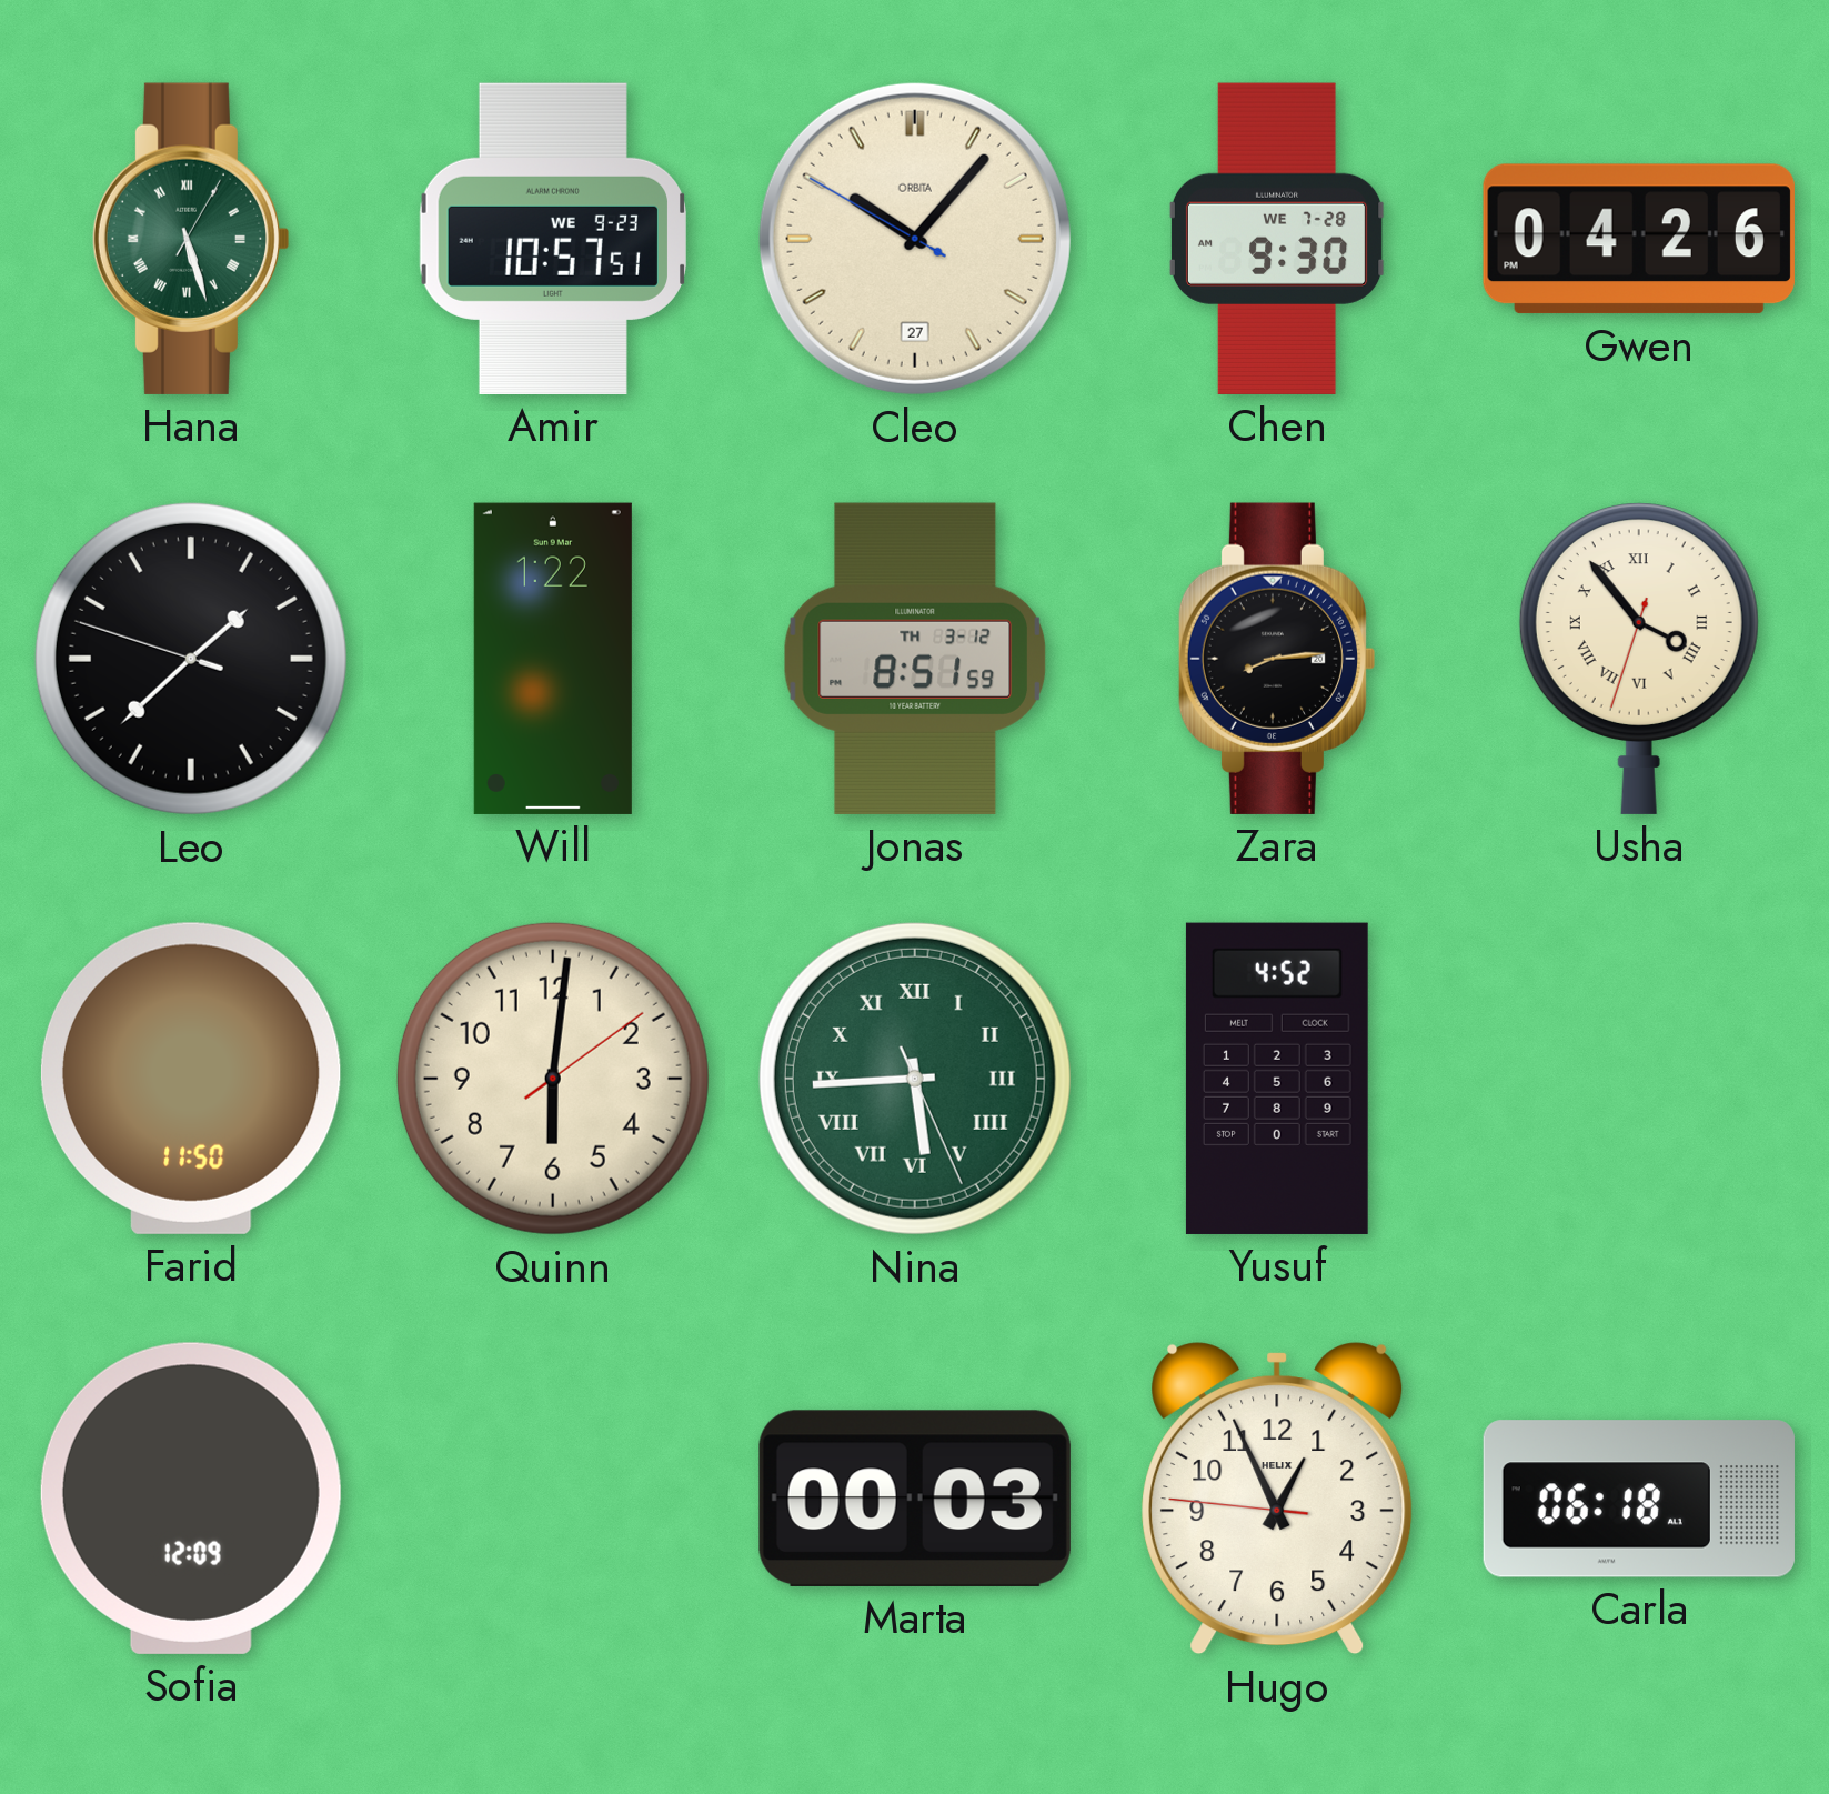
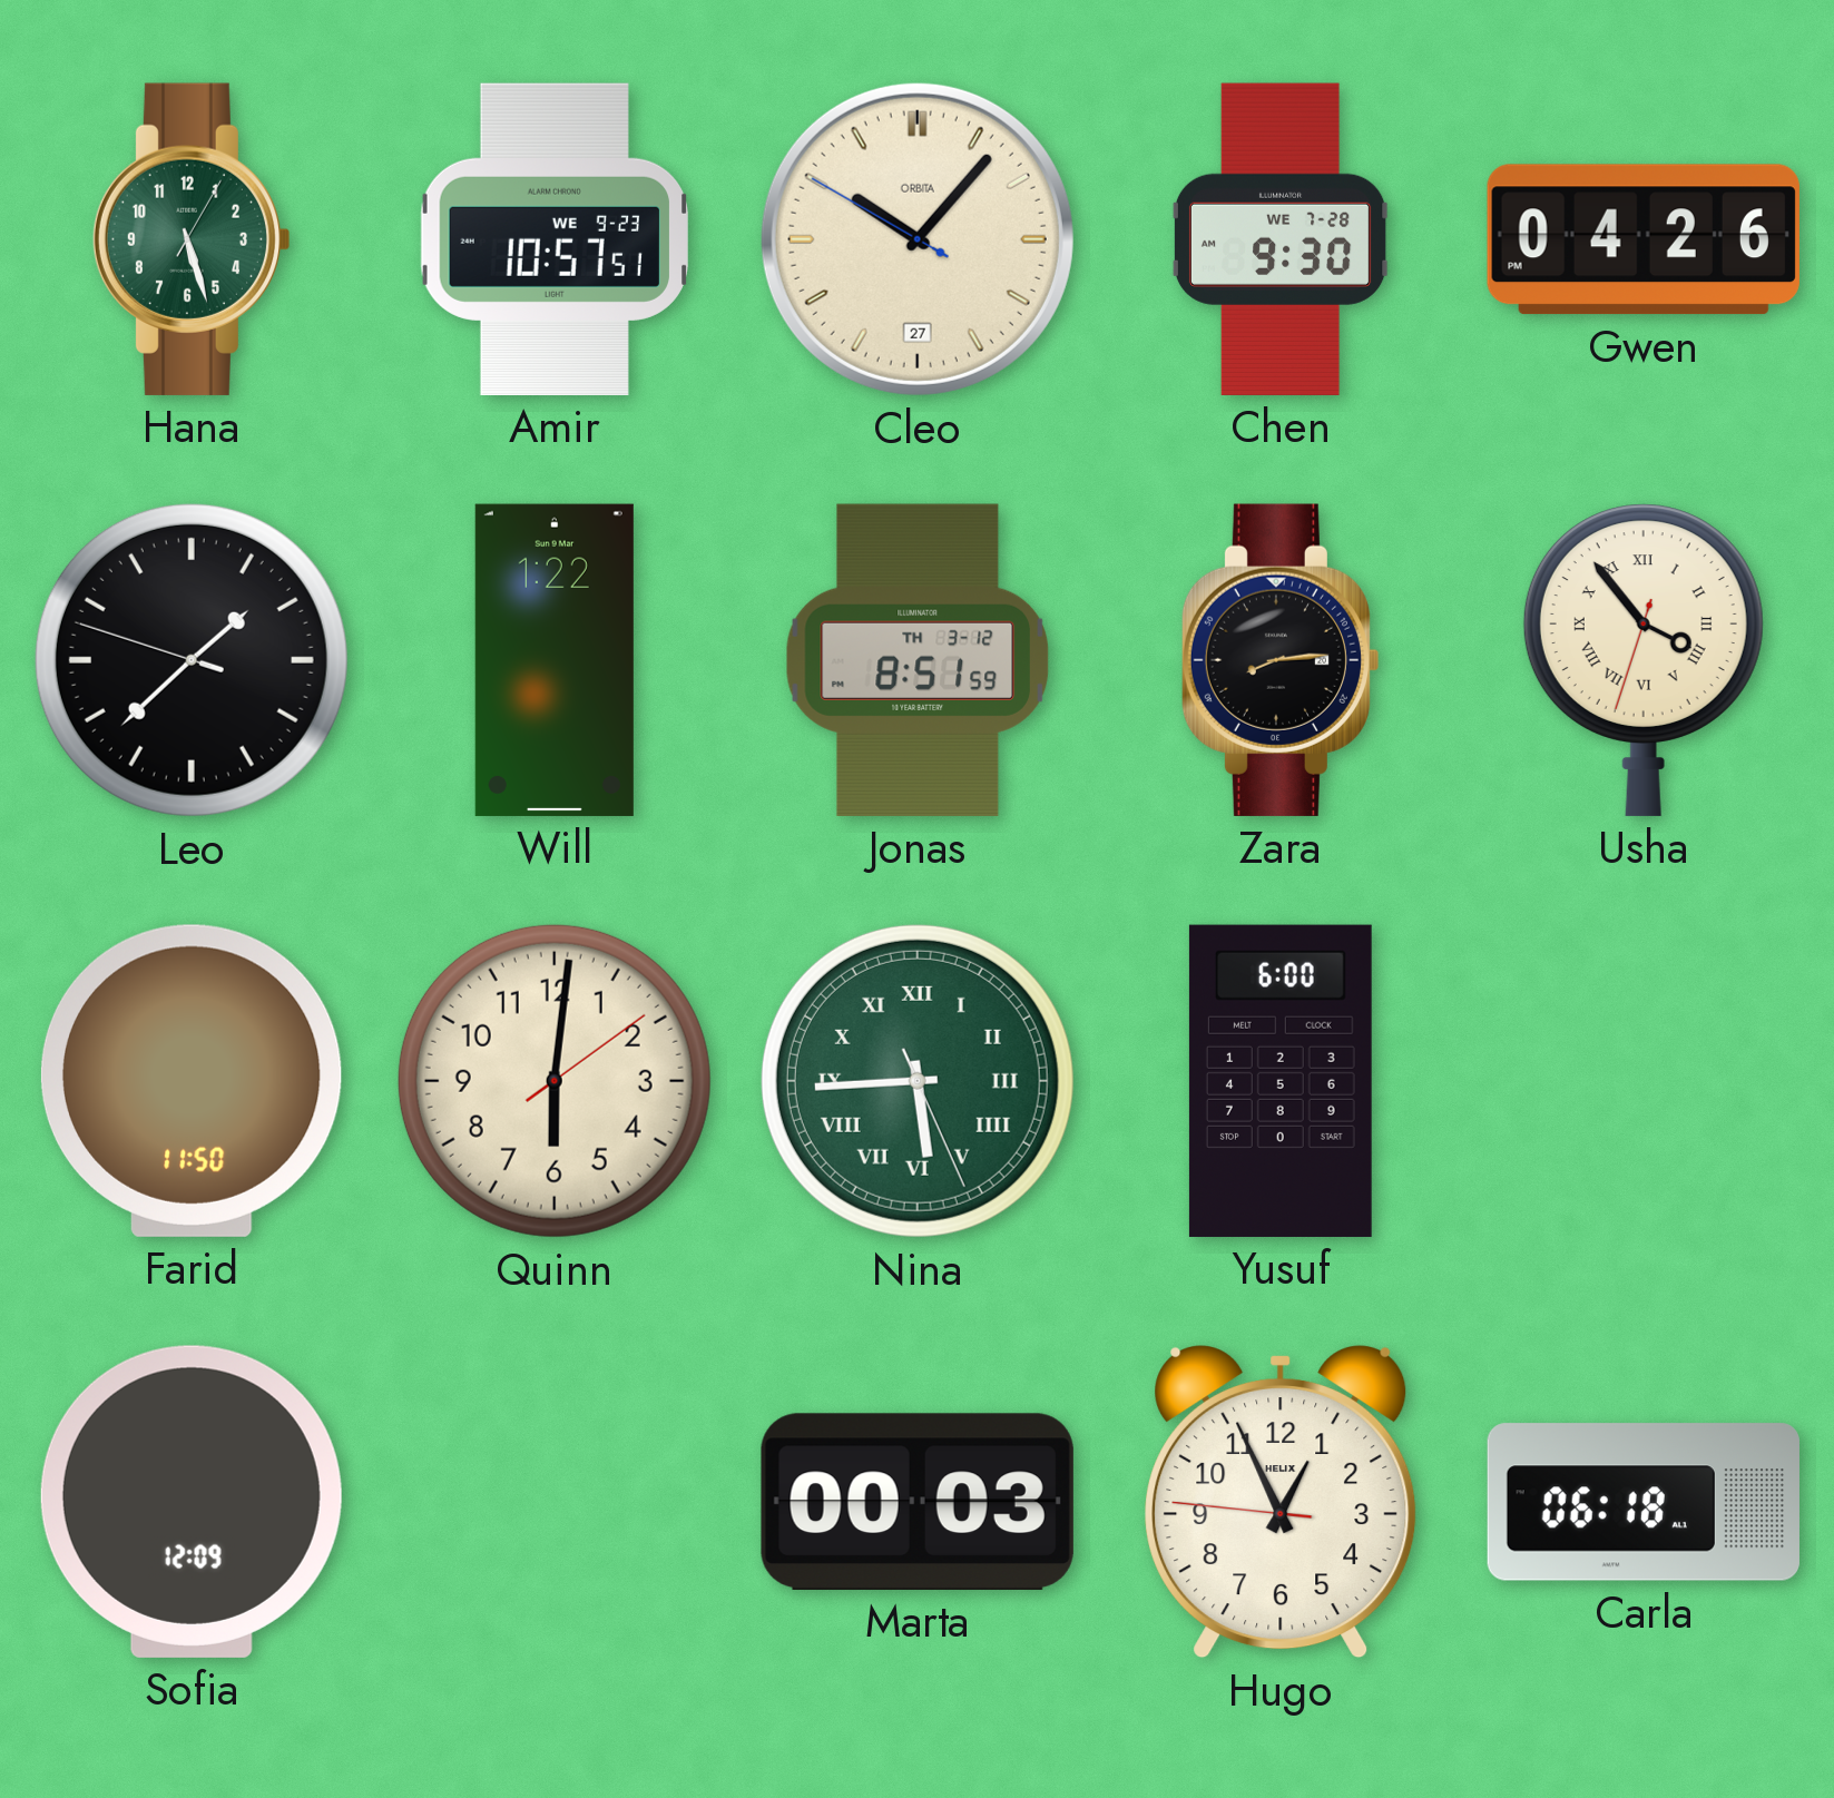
Hana numerals: Roman -> Arabic
Yusuf: 4:52 -> 6:00
